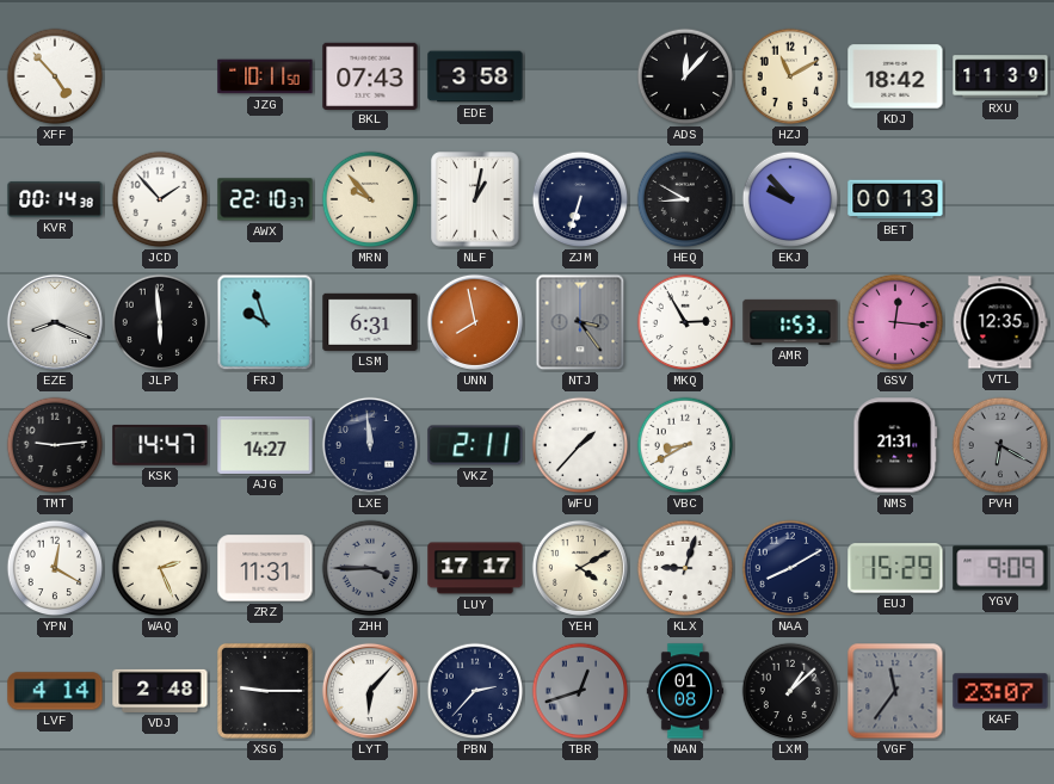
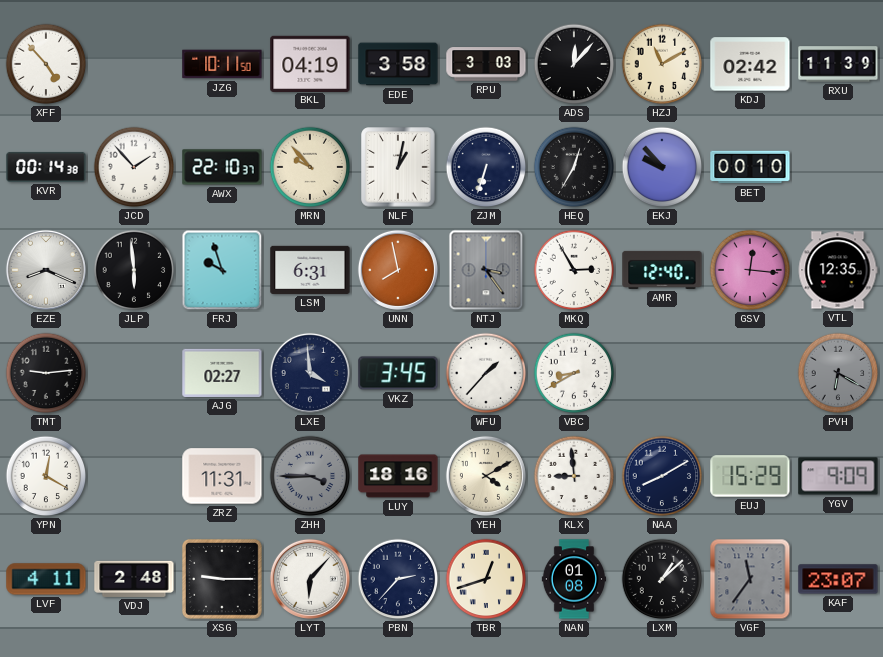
BKL: 07:43 -> 04:19
RPU: none -> 3:03
KDJ: 18:42 -> 02:42
HEQ: 8:50 -> 12:35
BET: 00:13 -> 00:10
AMR: 1:53 -> 12:40
KSK: 14:47 -> none
AJG: 14:27 -> 02:27
LXE: 11:59 -> 3:59
VKZ: 2:11 -> 3:45
NMS: 21:31 -> none
WAQ: 2:26 -> none
LUY: 17:17 -> 18:16
KLX: 9:03 -> 8:59
LVF: 4:14 -> 4:11
TBR dial: grey -> cream
